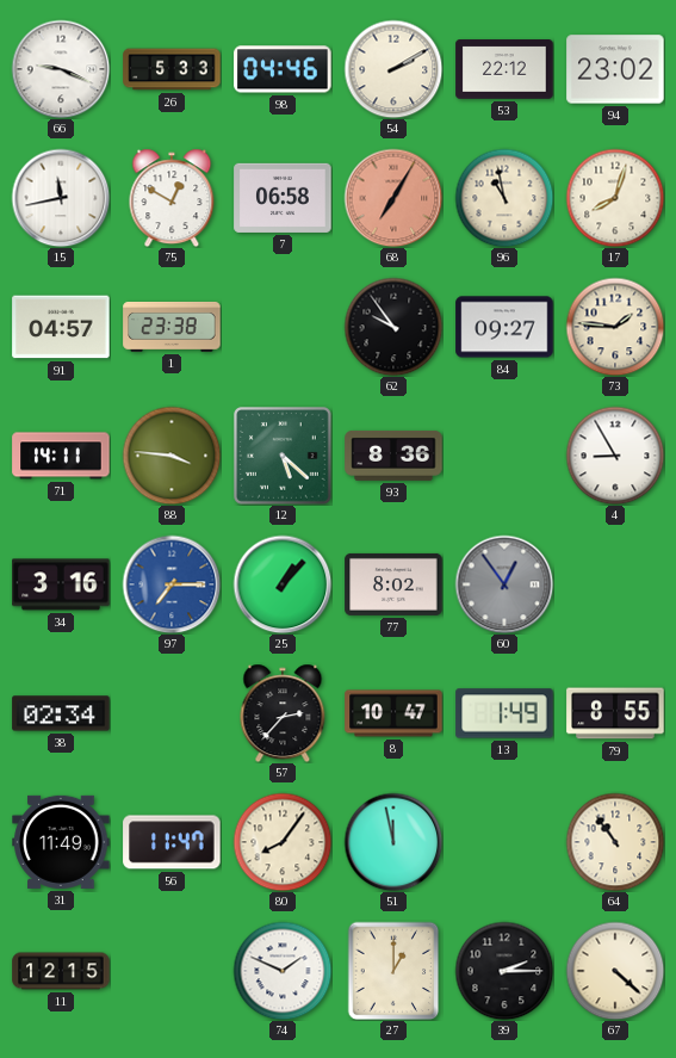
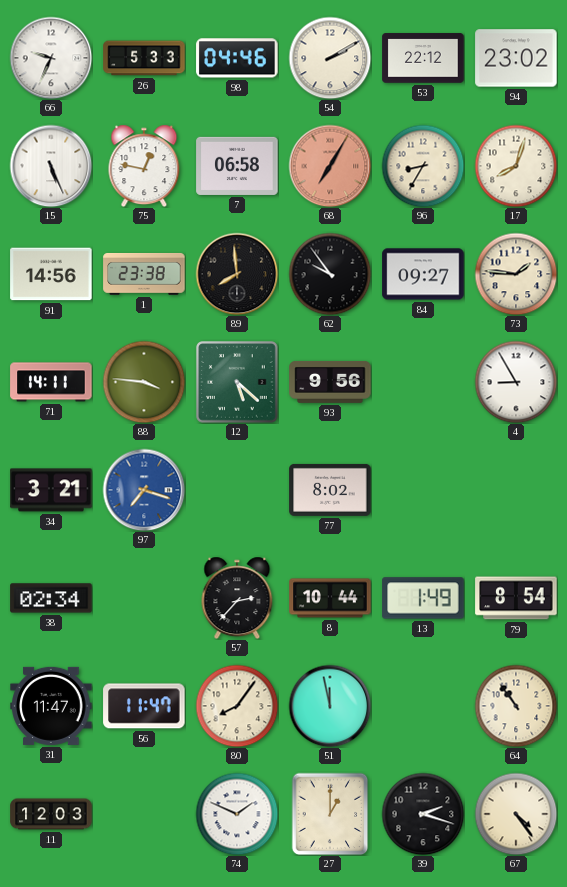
66: 9:19 -> 9:34
15: 11:43 -> 5:26
75: 12:50 -> 12:47
96: 10:58 -> 8:35
91: 04:57 -> 14:56
89: none -> 7:59
93: 8:36 -> 9:56
34: 3:16 -> 3:21
97: 7:15 -> 7:18
25: 1:07 -> none
60: 12:54 -> none
8: 10:47 -> 10:44
79: 8:55 -> 8:54
31: 11:49 -> 11:47
11: 12:15 -> 12:03
39: 2:15 -> 2:18
67: 4:22 -> 4:24
